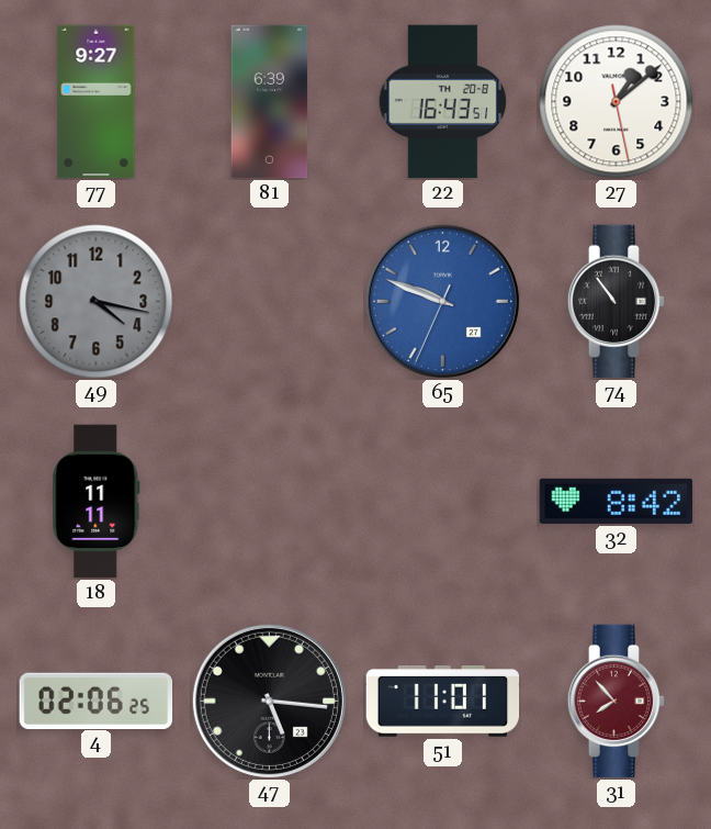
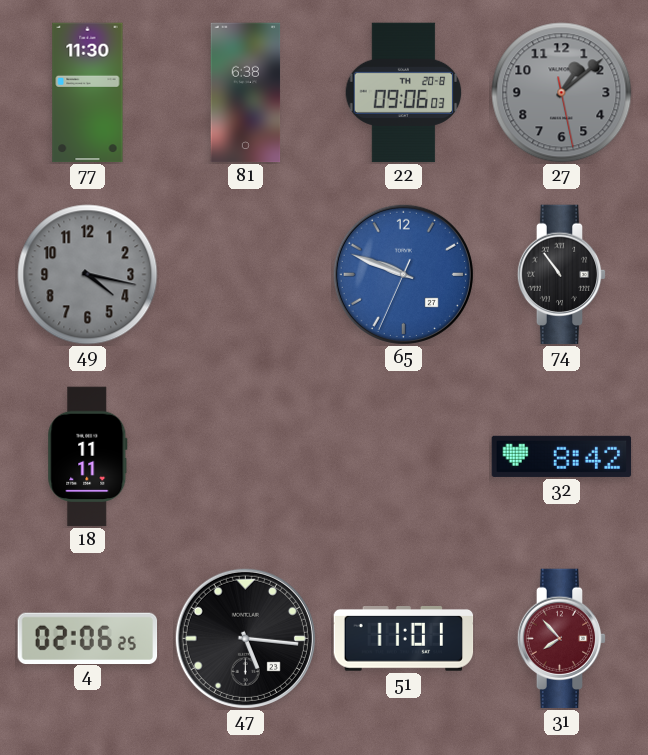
77: 9:27 -> 11:30
81: 6:39 -> 6:38
22: 16:43 -> 09:06
27 dial: white -> grey
